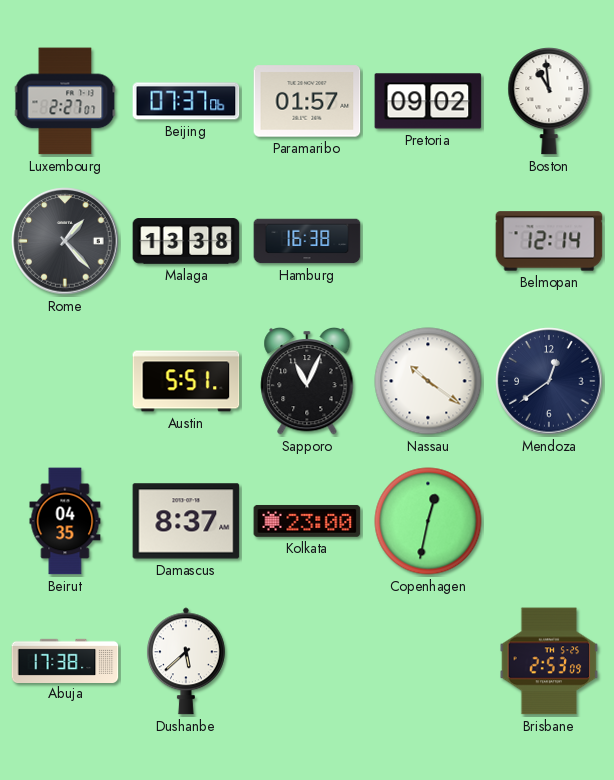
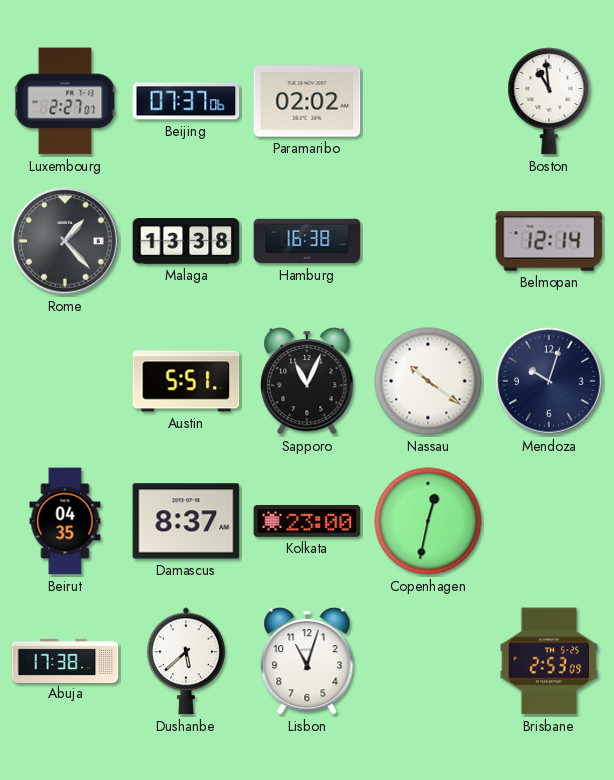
Paramaribo: 01:57 -> 02:02
Pretoria: 09:02 -> none
Mendoza: 12:39 -> 10:03
Lisbon: none -> 11:03
